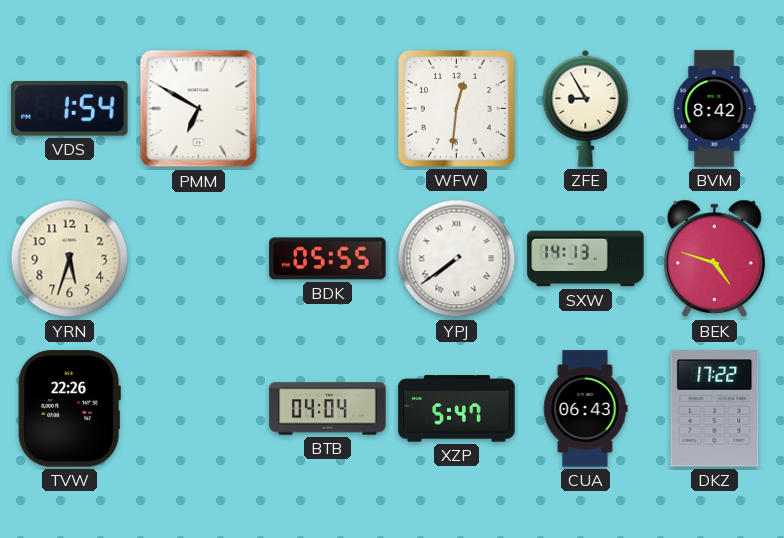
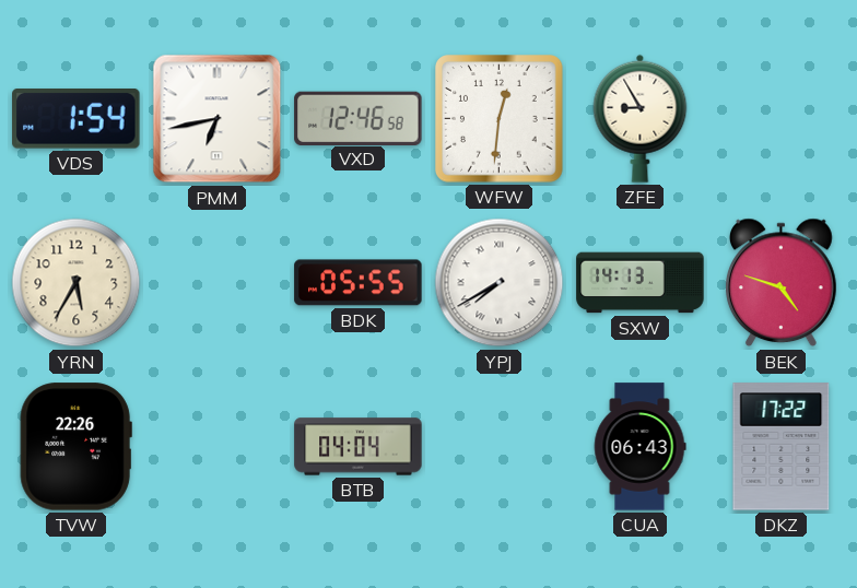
PMM: 6:50 -> 6:43
VXD: none -> 12:46
BVM: 8:42 -> none
YRN: 5:33 -> 5:35
YPJ: 7:39 -> 7:40
XZP: 5:47 -> none
